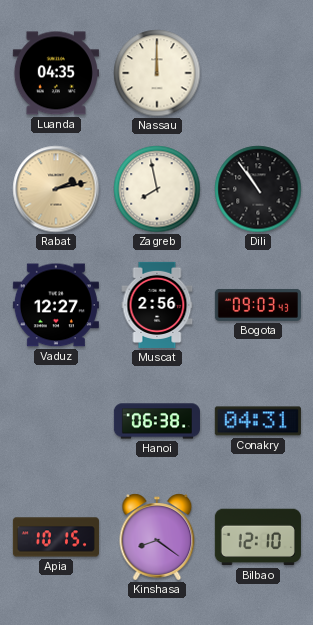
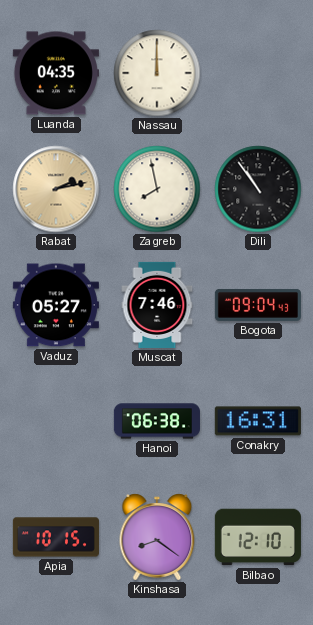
Vaduz: 12:27 -> 05:27
Muscat: 2:56 -> 7:46
Bogota: 09:03 -> 09:04
Conakry: 04:31 -> 16:31
